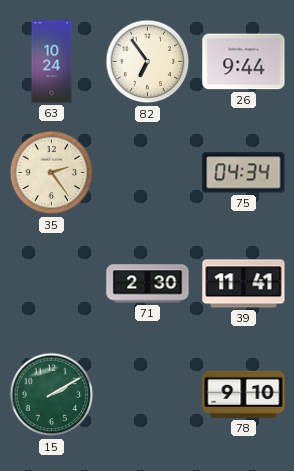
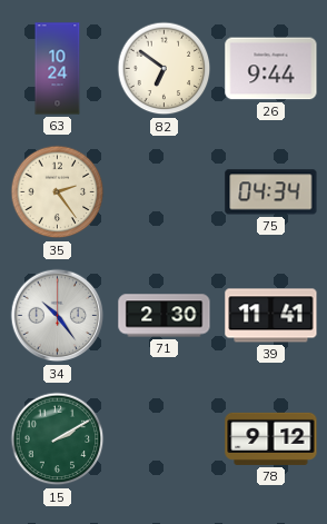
82: 6:54 -> 6:51
34: none -> 10:24
78: 9:10 -> 9:12
